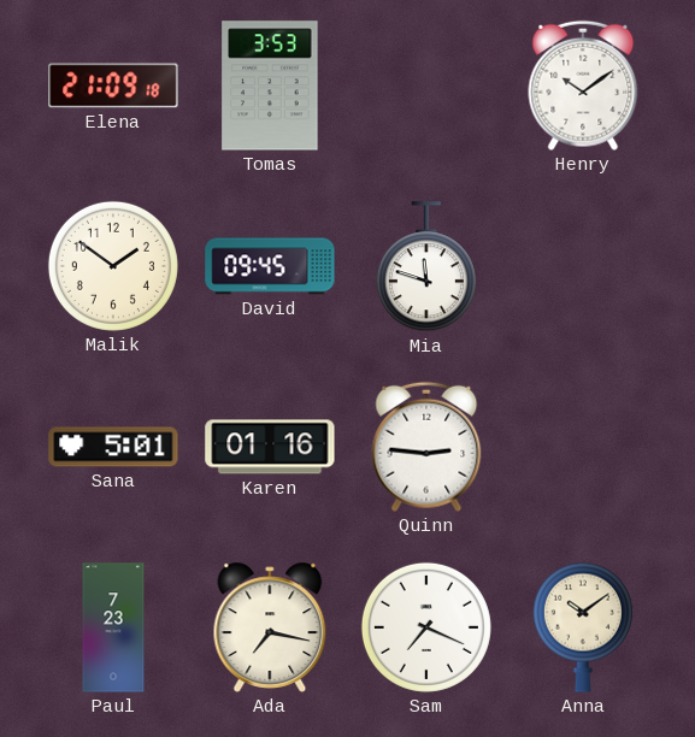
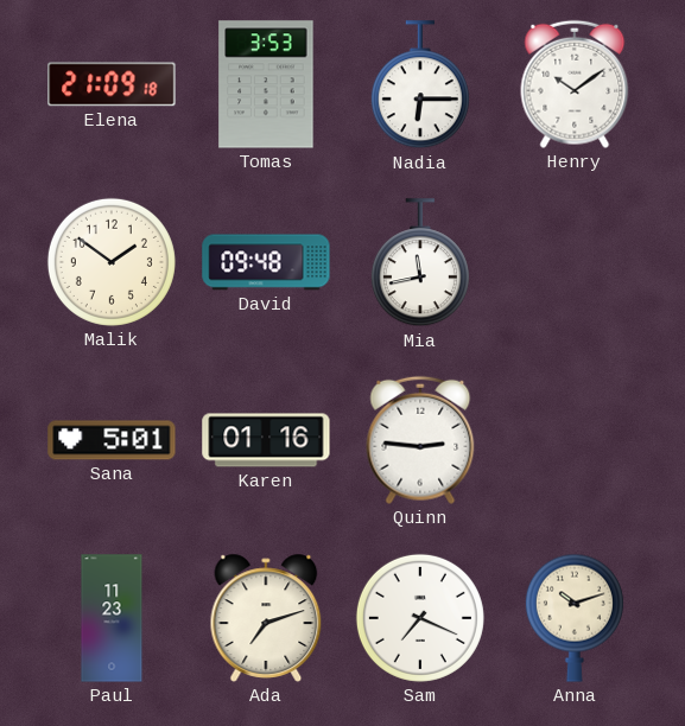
Nadia: none -> 6:15
David: 09:45 -> 09:48
Mia: 11:48 -> 11:43
Paul: 7:23 -> 11:23
Ada: 7:17 -> 7:12
Anna: 10:09 -> 10:12
